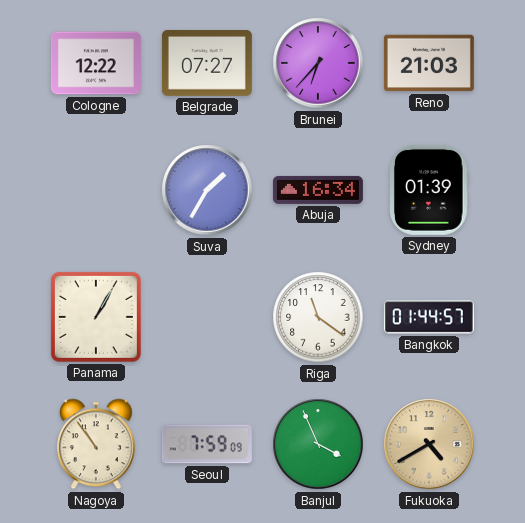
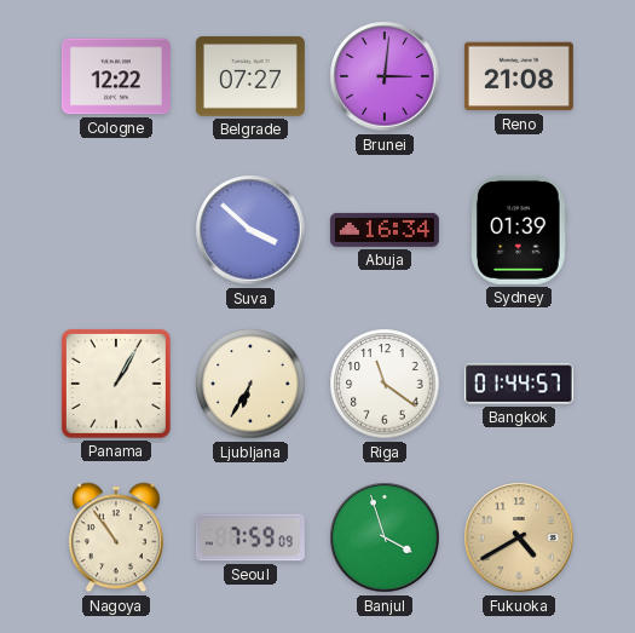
Brunei: 6:37 -> 3:01
Reno: 21:03 -> 21:08
Suva: 1:35 -> 3:52
Ljubljana: none -> 6:35
Banjul: 3:56 -> 3:57
